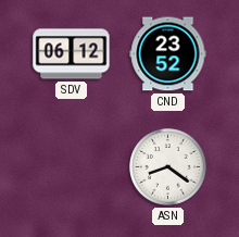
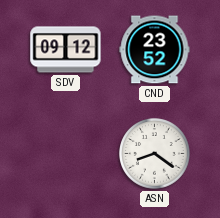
SDV: 06:12 -> 09:12
